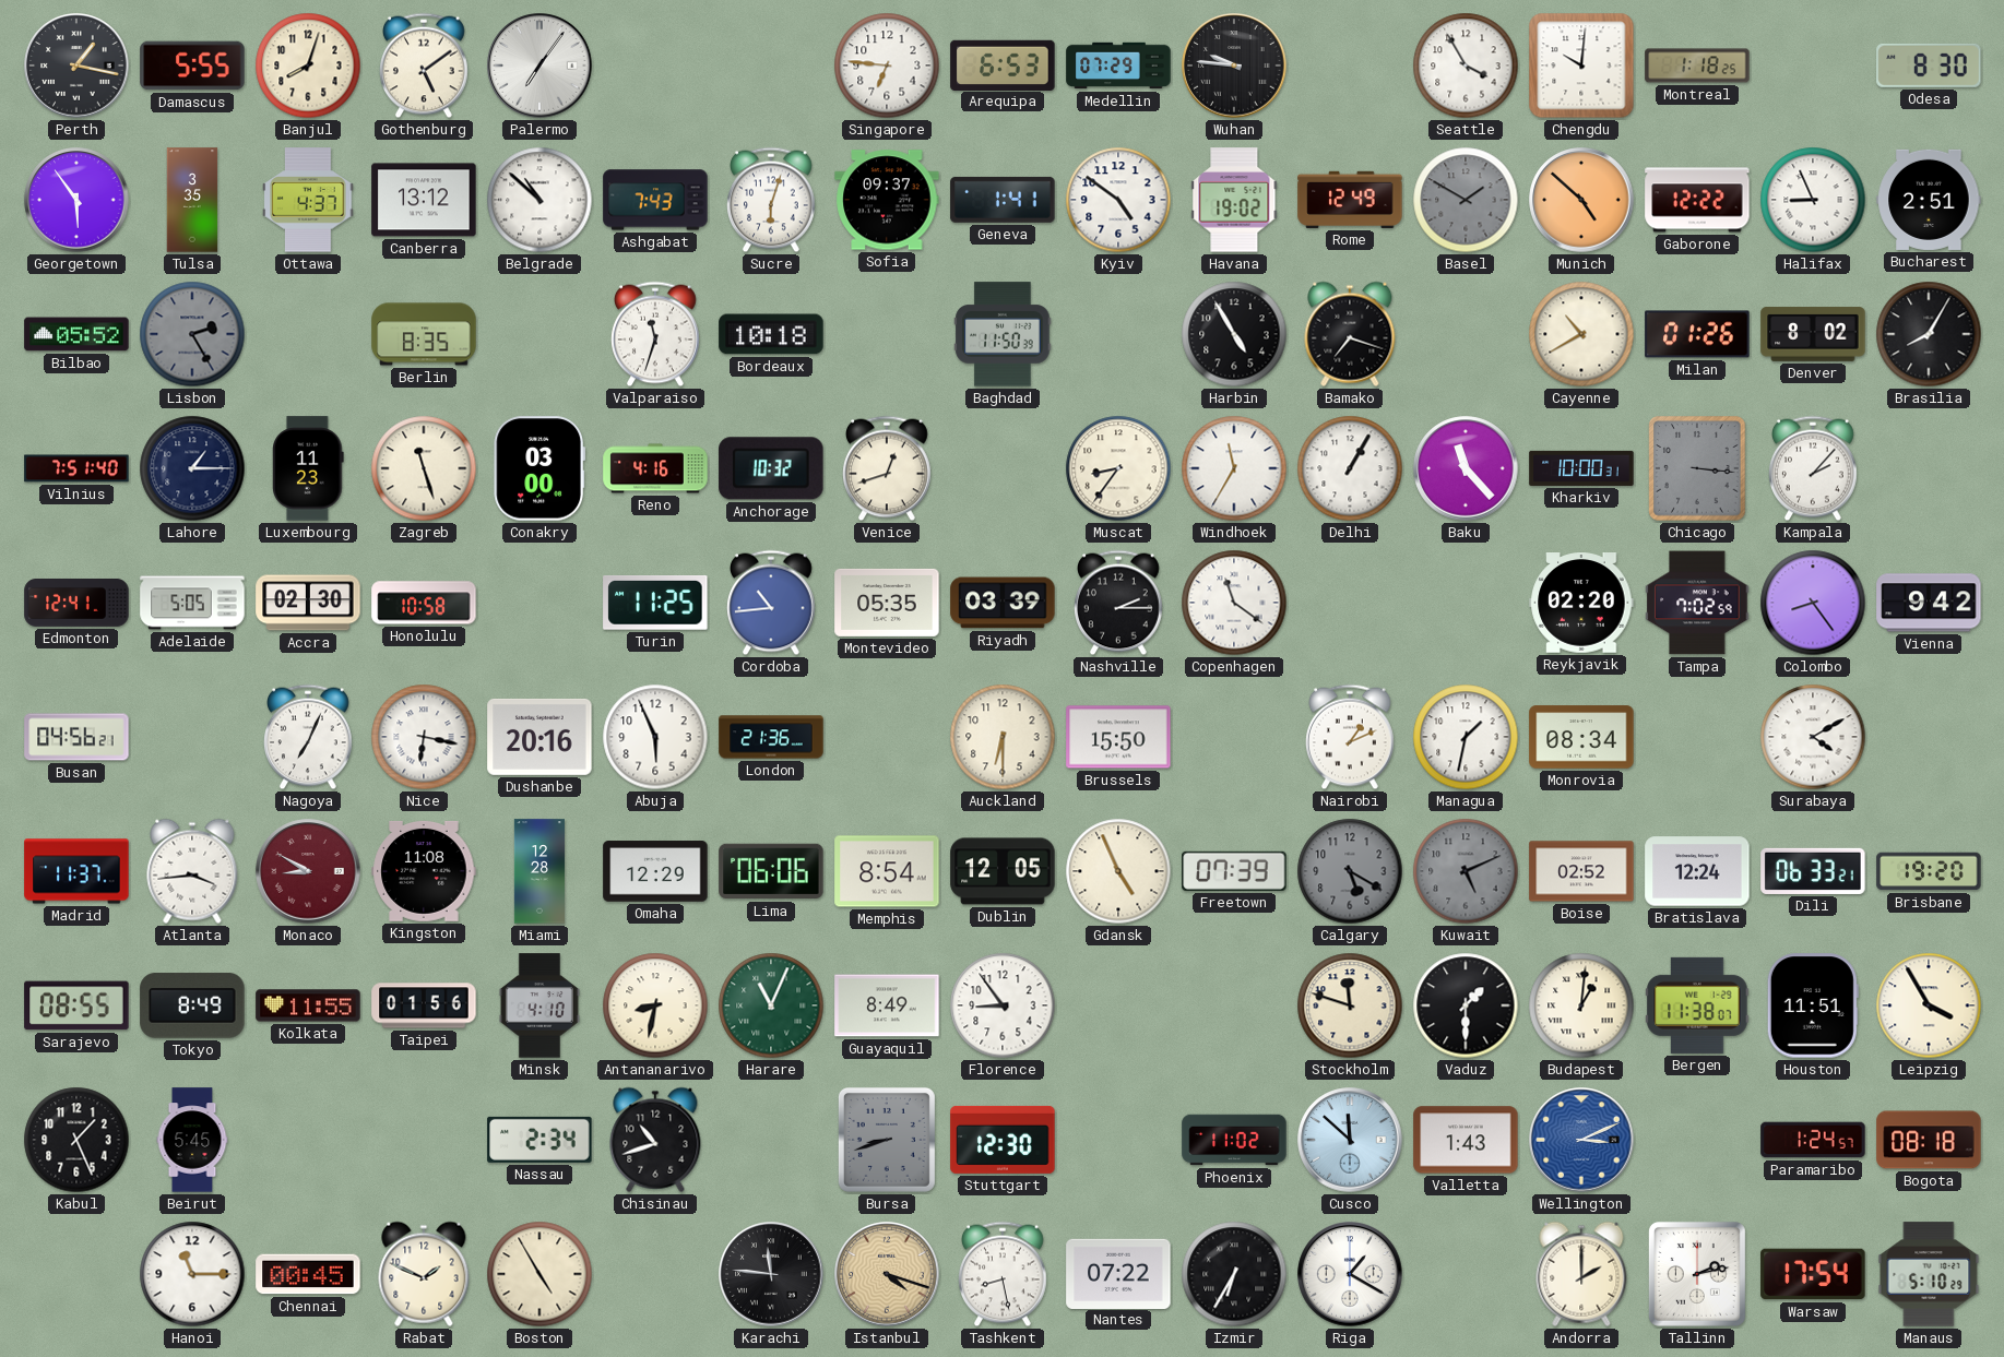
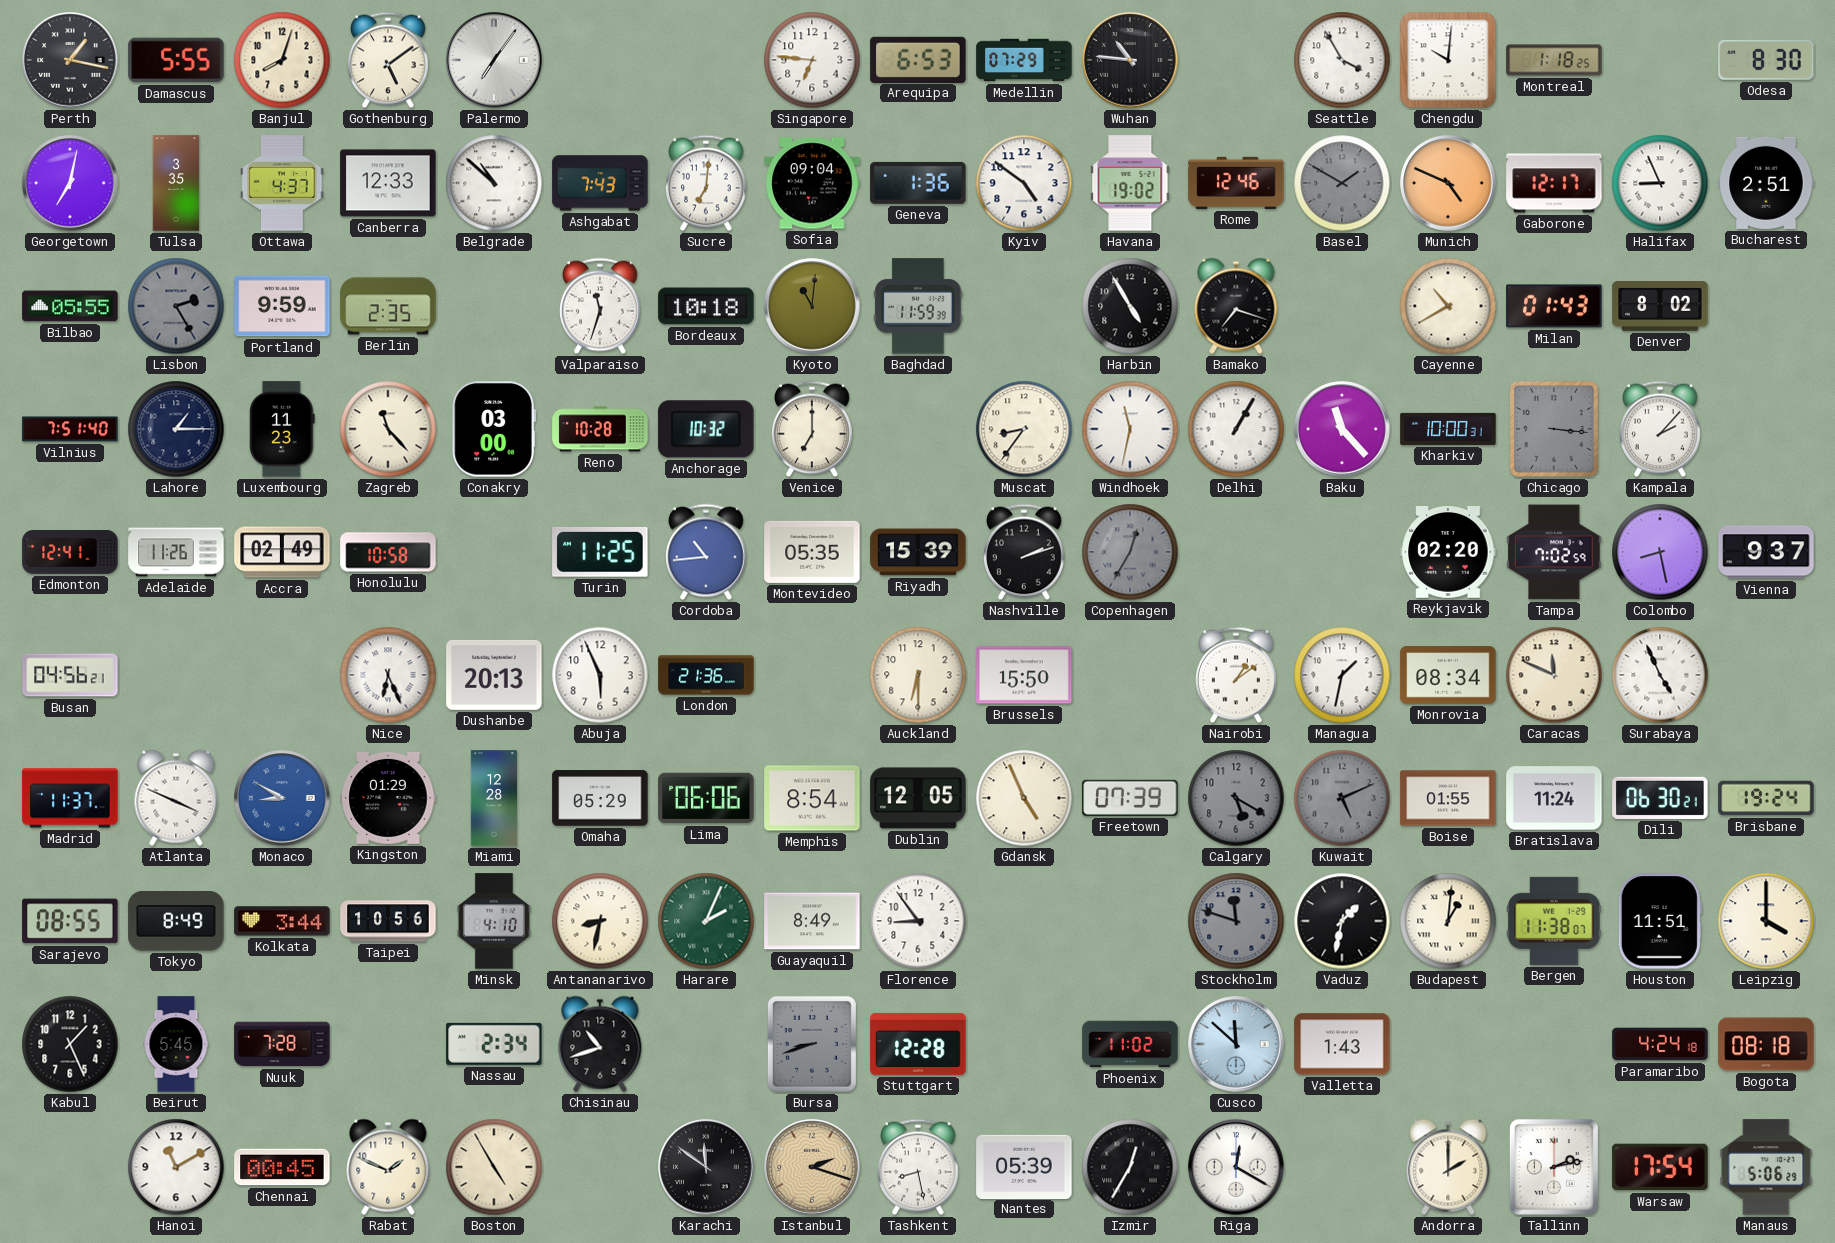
Wuhan: 9:46 -> 10:46
Georgetown: 5:54 -> 7:02
Canberra: 13:12 -> 12:33
Sucre: 6:03 -> 7:01
Sofia: 09:37 -> 09:04
Geneva: 1:41 -> 1:36
Rome: 12:49 -> 12:46
Munich: 4:52 -> 4:49
Gaborone: 12:22 -> 12:17
Bilbao: 05:52 -> 05:55
Portland: none -> 9:59
Berlin: 8:35 -> 2:35
Kyoto: none -> 11:01
Baghdad: 11:50 -> 11:59
Milan: 01:26 -> 01:43
Brasilia: 8:05 -> none
Zagreb: 11:27 -> 11:23
Reno: 4:16 -> 10:28
Venice: 12:42 -> 7:00
Windhoek: 11:35 -> 11:32
Adelaide: 5:05 -> 11:26
Accra: 02:30 -> 02:49
Riyadh: 03:39 -> 15:39
Nashville: 2:15 -> 2:12
Copenhagen: 11:21 -> 12:35
Copenhagen dial: white -> grey
Colombo: 8:24 -> 8:28
Vienna: 9:42 -> 9:37
Nagoya: 7:04 -> none
Nice: 6:17 -> 6:26
Dushanbe: 20:16 -> 20:13
Nairobi: 1:11 -> 1:09
Caracas: none -> 11:49
Surabaya: 4:10 -> 4:56
Atlanta: 3:44 -> 3:49
Monaco dial: burgundy -> blue
Kingston: 11:08 -> 01:29
Omaha: 12:29 -> 05:29
Boise: 02:52 -> 01:55
Bratislava: 12:24 -> 11:24
Dili: 06:33 -> 06:30
Brisbane: 19:20 -> 19:24
Kolkata: 11:55 -> 3:44
Taipei: 01:56 -> 10:56
Harare: 11:04 -> 2:04
Stockholm dial: cream -> grey
Vaduz: 1:30 -> 1:32
Leipzig: 3:55 -> 4:00
Nuuk: none -> 7:28
Stuttgart: 12:30 -> 12:28
Wellington: 3:11 -> none
Paramaribo: 1:24 -> 4:24
Hanoi: 11:15 -> 11:10
Karachi: 11:46 -> 11:51
Istanbul: 4:18 -> 2:18
Nantes: 07:22 -> 05:39
Izmir: 6:35 -> 12:35
Riga: 1:20 -> 12:20
Manaus: 5:10 -> 5:06
